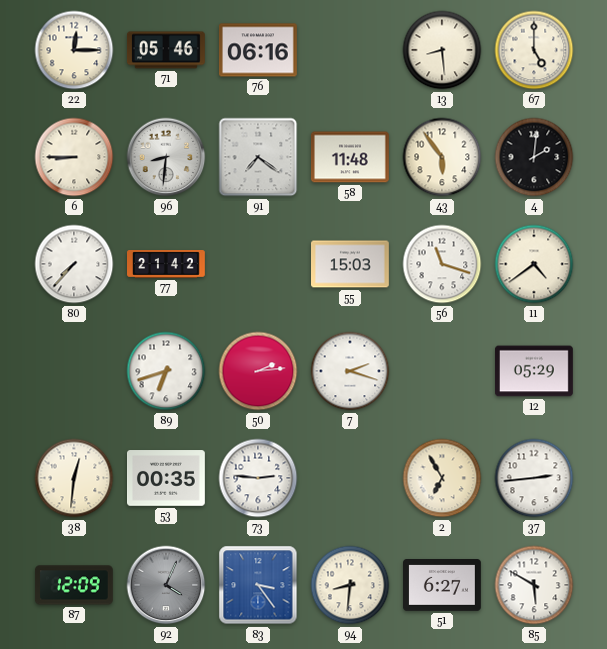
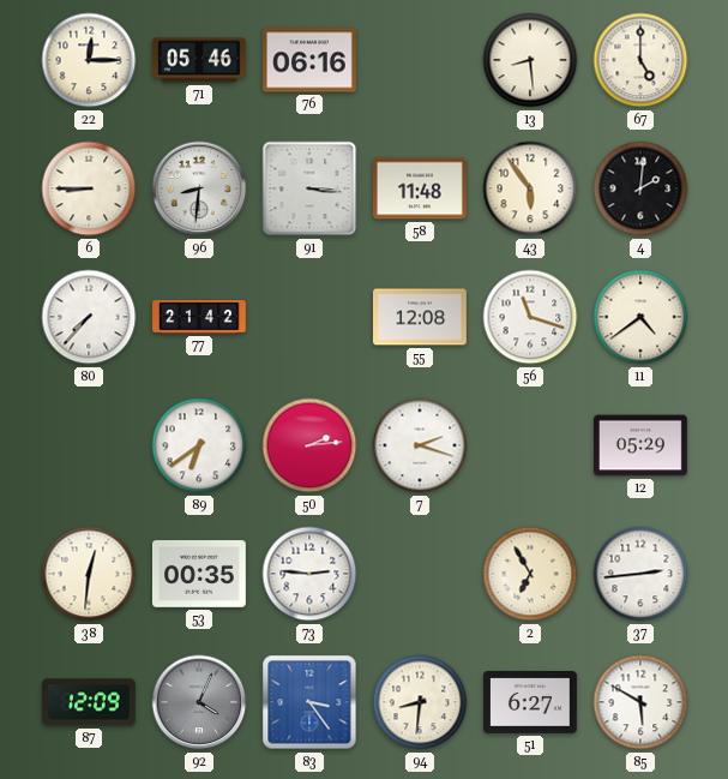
91: 7:21 -> 3:16
55: 15:03 -> 12:08
89: 6:42 -> 6:39
